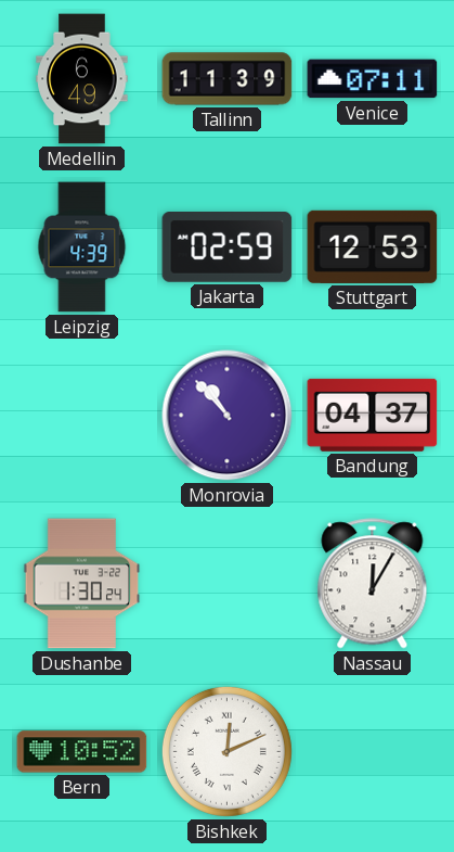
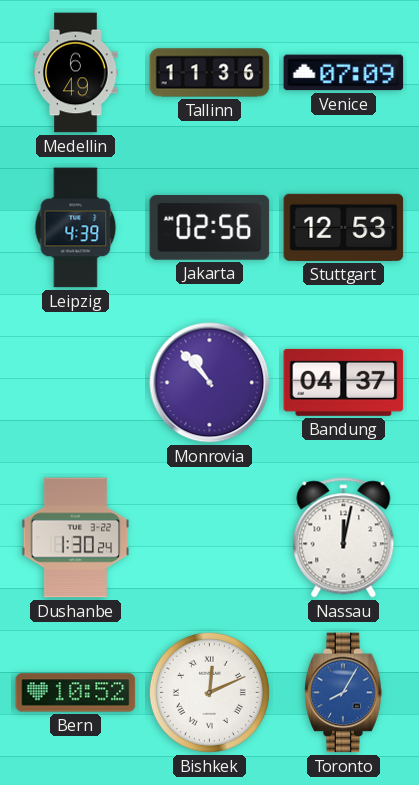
Tallinn: 11:39 -> 11:36
Venice: 07:11 -> 07:09
Jakarta: 02:59 -> 02:56
Nassau: 12:05 -> 12:02
Toronto: none -> 8:05
